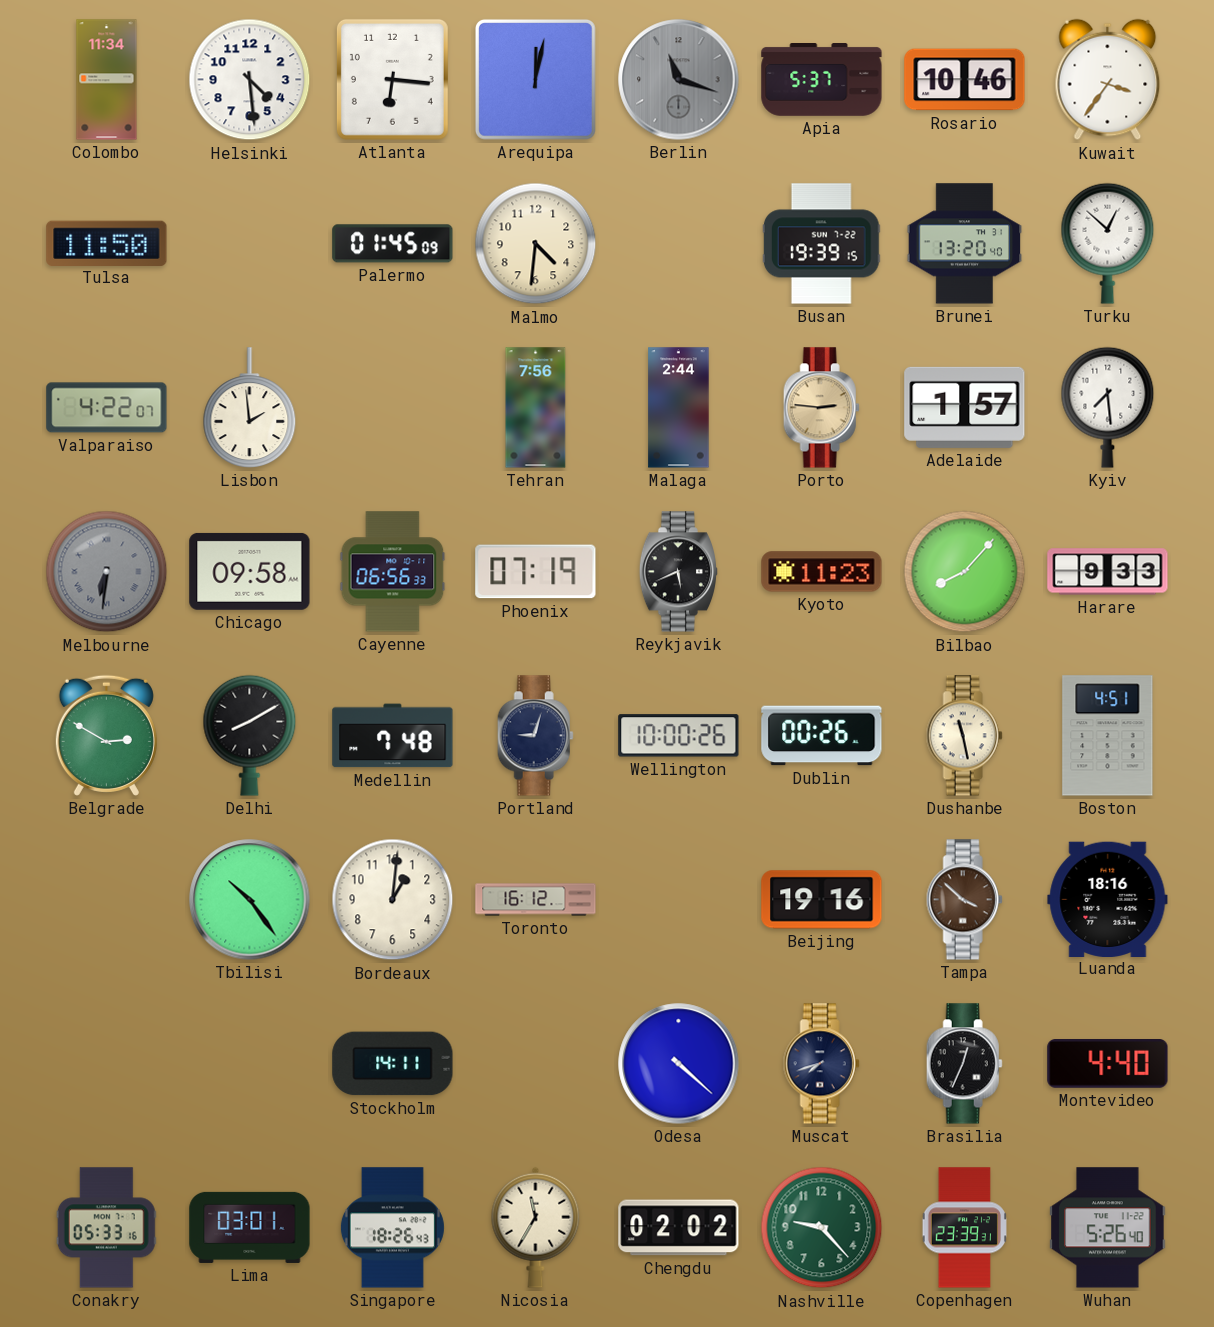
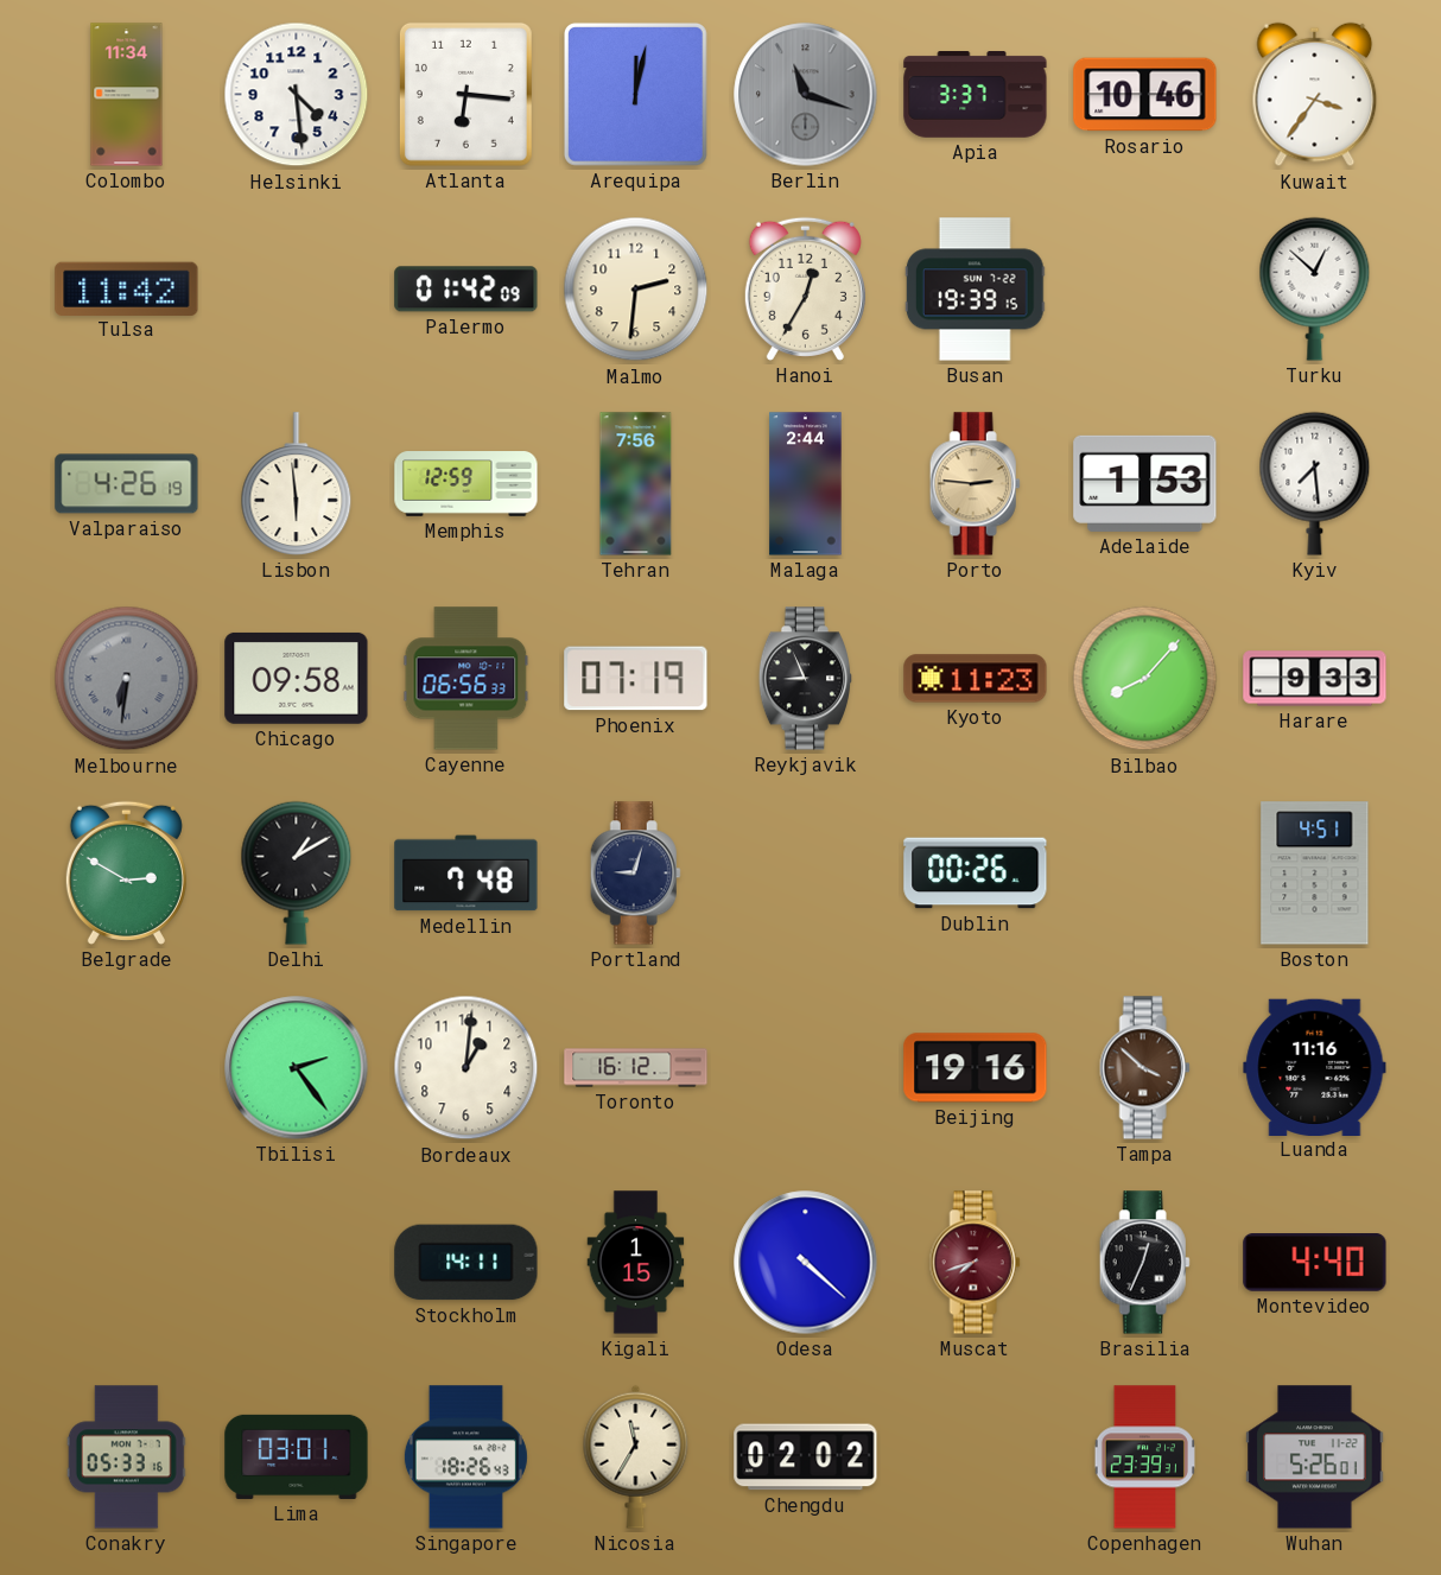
Apia: 5:37 -> 3:37
Tulsa: 11:50 -> 11:42
Palermo: 01:45 -> 01:42
Malmo: 4:31 -> 2:31
Hanoi: none -> 12:35
Brunei: 13:20 -> none
Valparaiso: 4:22 -> 4:26
Lisbon: 1:59 -> 5:59
Memphis: none -> 12:59
Adelaide: 1:57 -> 1:53
Reykjavik: 5:41 -> 8:56
Delhi: 8:10 -> 1:10
Wellington: 10:00 -> none
Dushanbe: 11:28 -> none
Tbilisi: 10:24 -> 2:24
Luanda: 18:16 -> 11:16
Kigali: none -> 1:15
Muscat dial: navy -> burgundy
Nashville: 9:23 -> none
Wuhan: 5:26:40 -> 5:26:01
